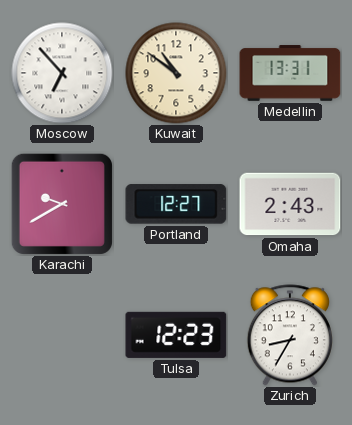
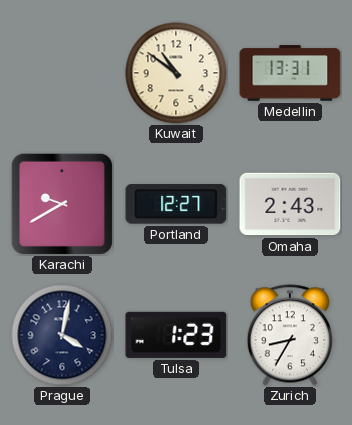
Moscow: 6:53 -> none
Prague: none -> 4:02
Tulsa: 12:23 -> 1:23
